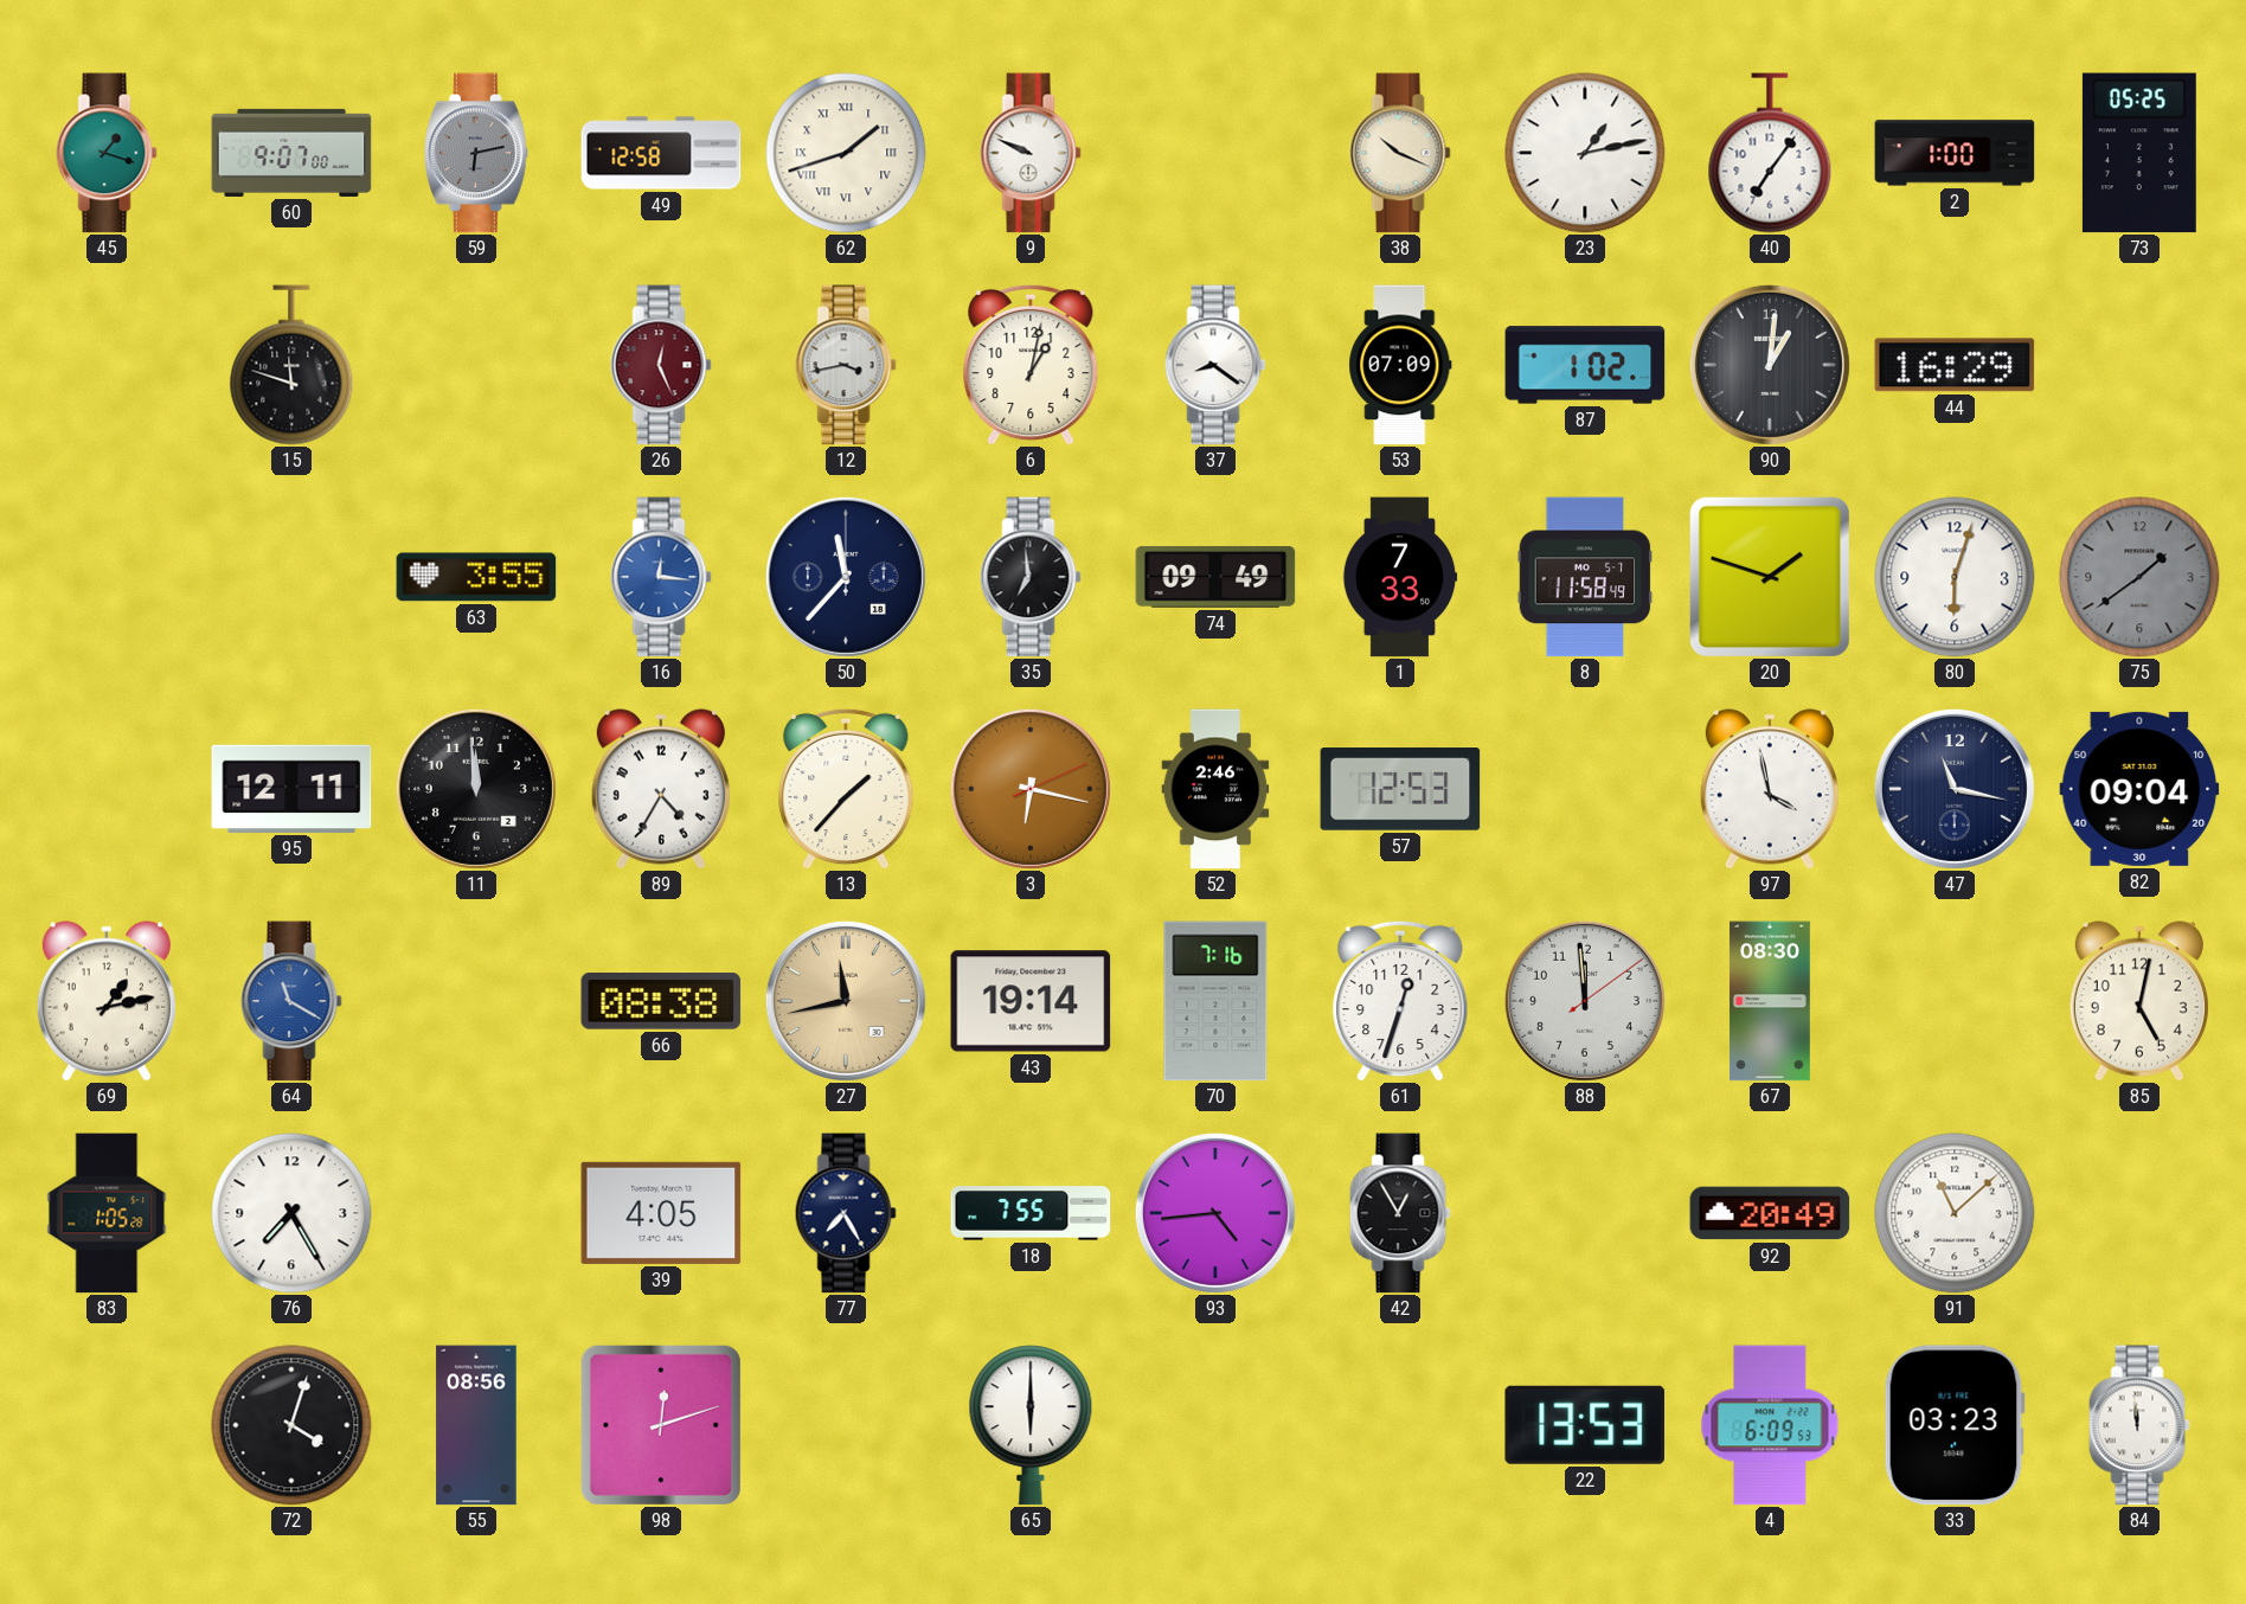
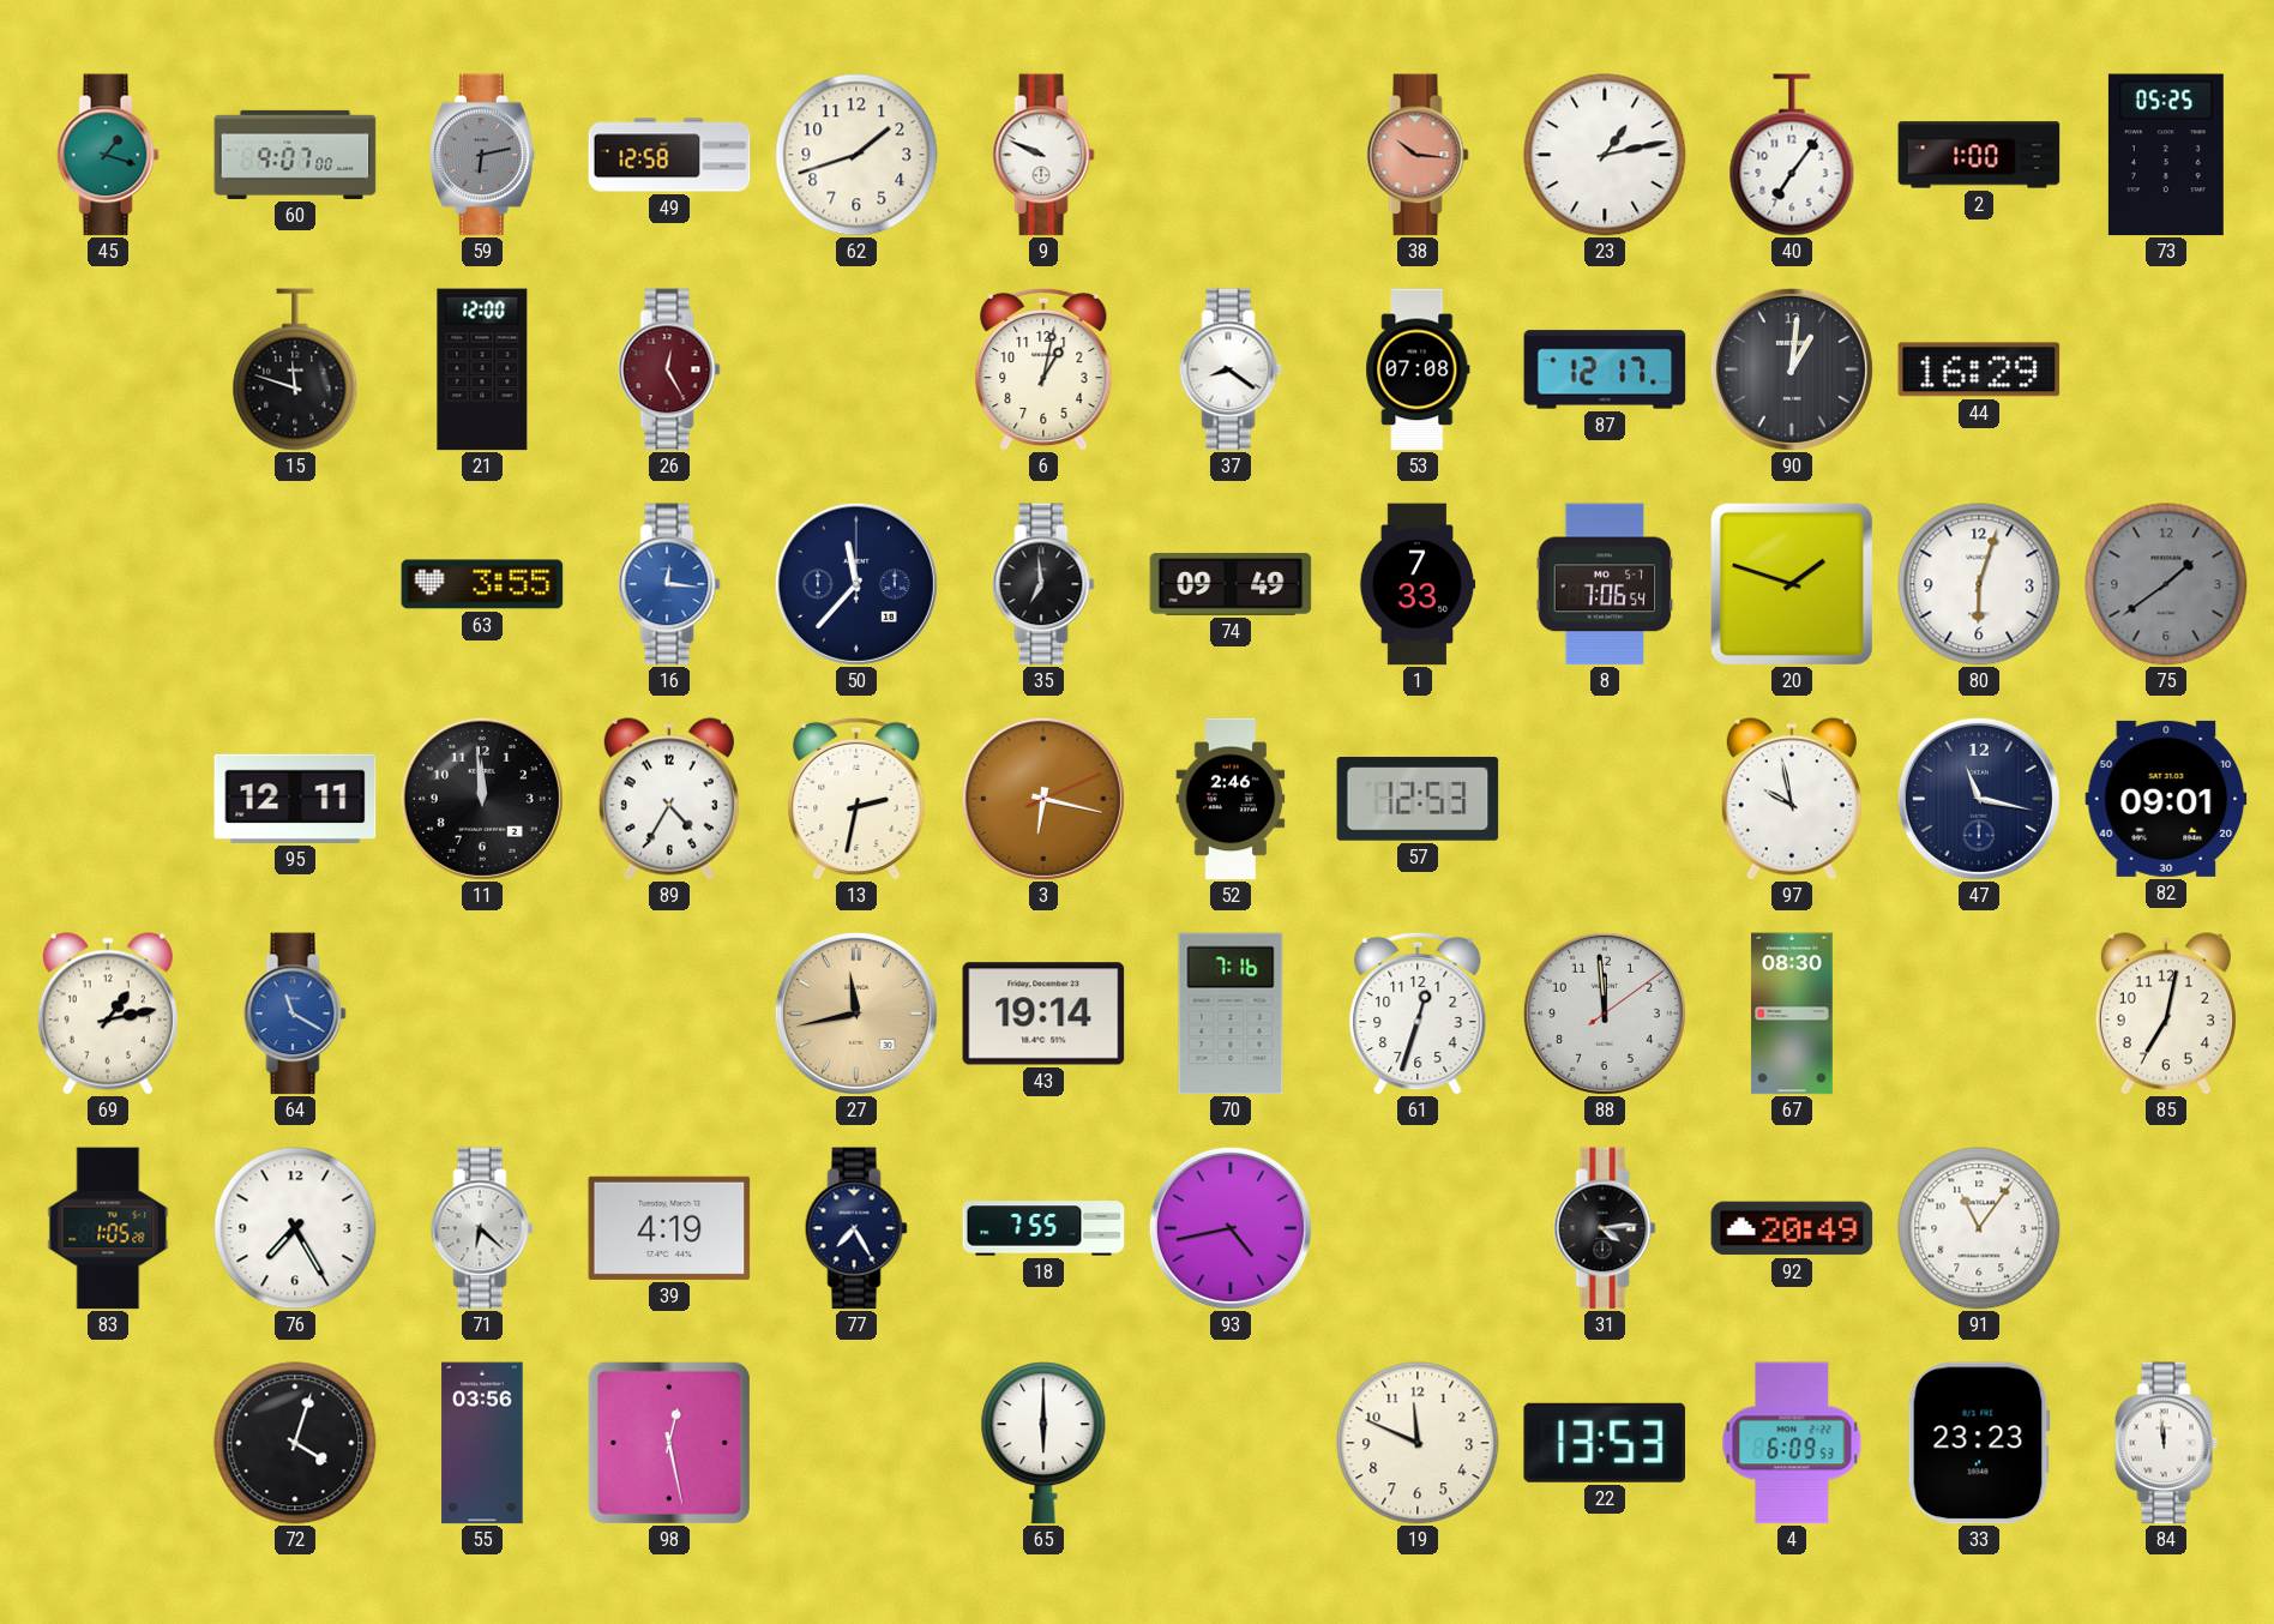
62 numerals: Roman -> Arabic
38: 10:19 -> 10:16
38 dial: cream -> salmon
21: none -> 12:00
26: 12:26 -> 12:25
12: 3:43 -> none
53: 07:09 -> 07:08
87: 1:02 -> 12:17
8: 11:58 -> 7:06
13: 1:37 -> 2:32
97: 3:58 -> 9:58
82: 09:04 -> 09:01
66: 08:38 -> none
85: 5:02 -> 7:02
71: none -> 6:22
39: 4:05 -> 4:19
93: 4:44 -> 4:43
42: 12:55 -> none
31: none -> 4:14
91: 11:08 -> 11:06
55: 08:56 -> 03:56
98: 12:12 -> 12:28
19: none -> 11:49
33: 03:23 -> 23:23
